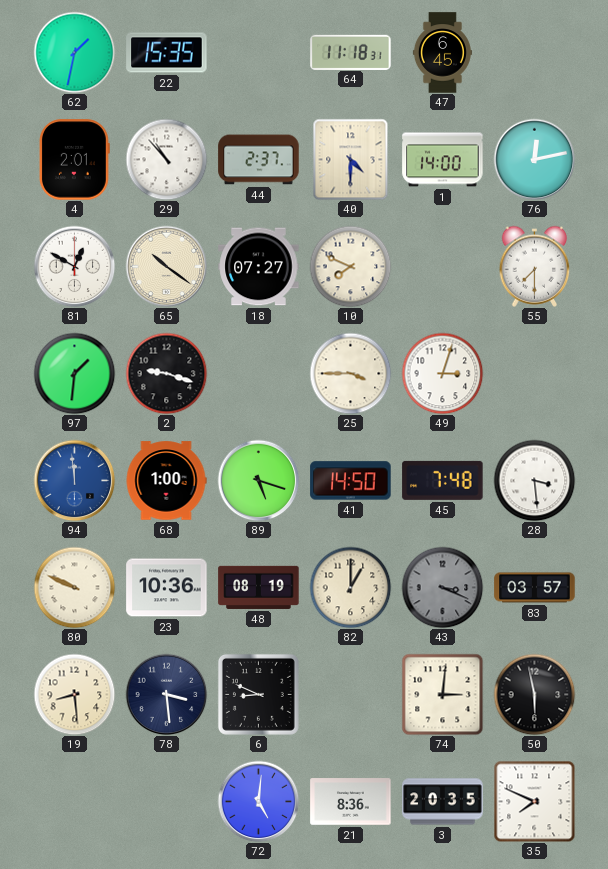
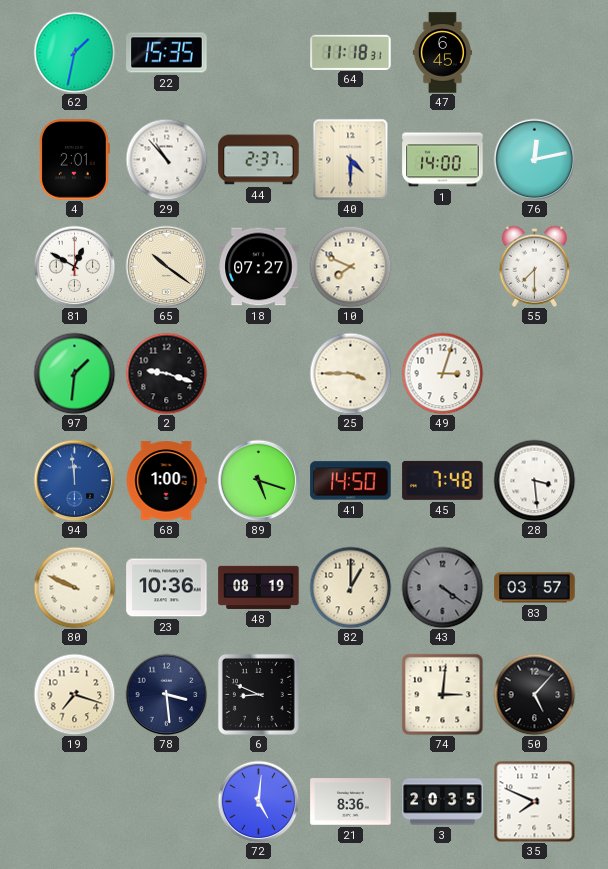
43: 3:19 -> 4:21
19: 8:29 -> 7:18
50: 5:58 -> 5:07
